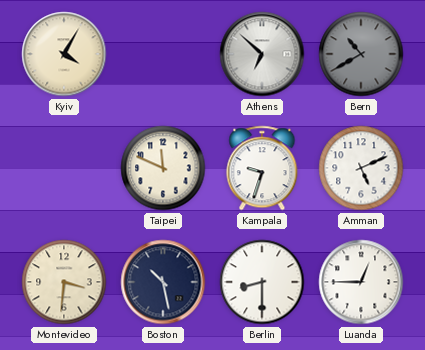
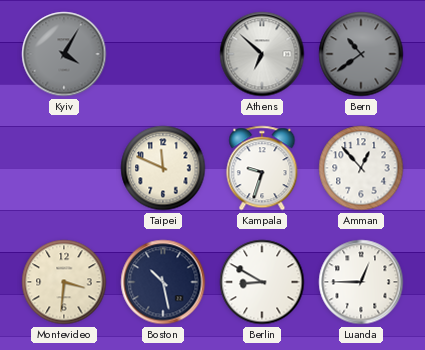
Kyiv dial: cream -> grey
Bern: 10:40 -> 10:39
Amman: 5:11 -> 12:53
Berlin: 8:30 -> 8:50
